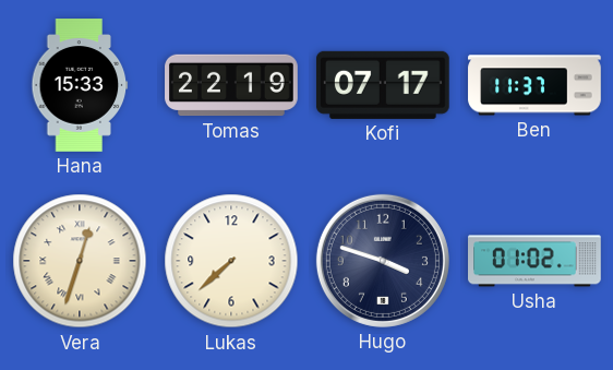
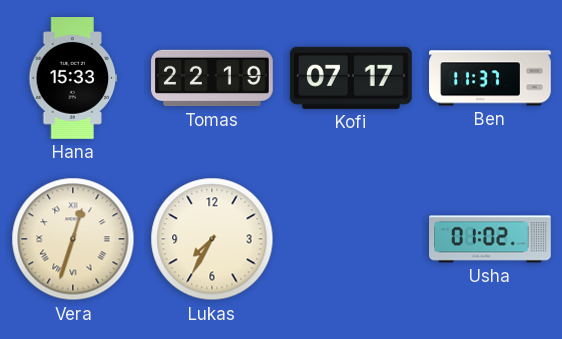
Lukas: 7:38 -> 7:35
Hugo: 3:48 -> none
